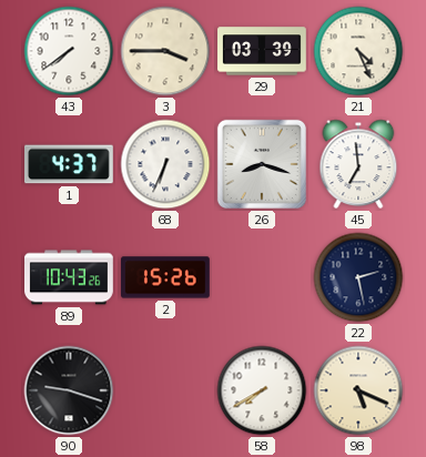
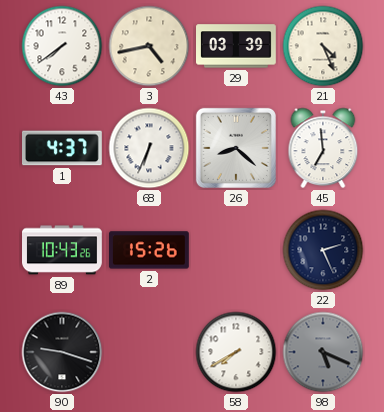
3: 3:45 -> 4:43
26: 8:18 -> 8:22
22: 2:28 -> 2:26
98 dial: cream -> grey
